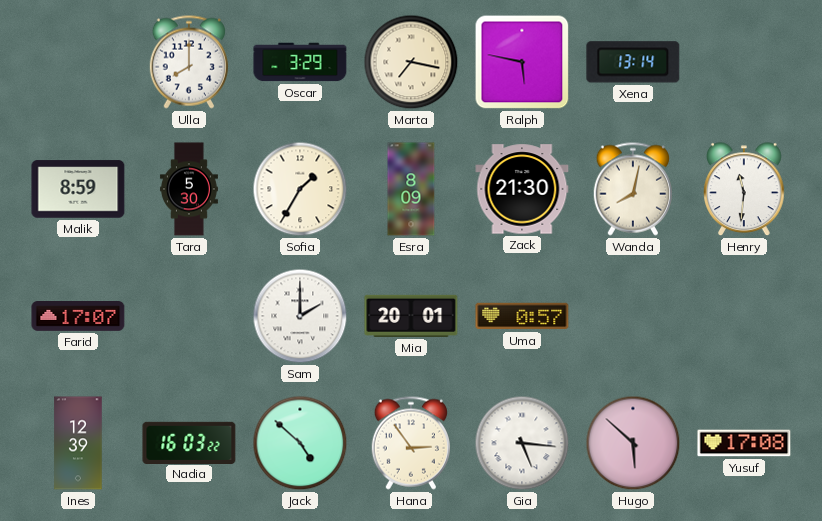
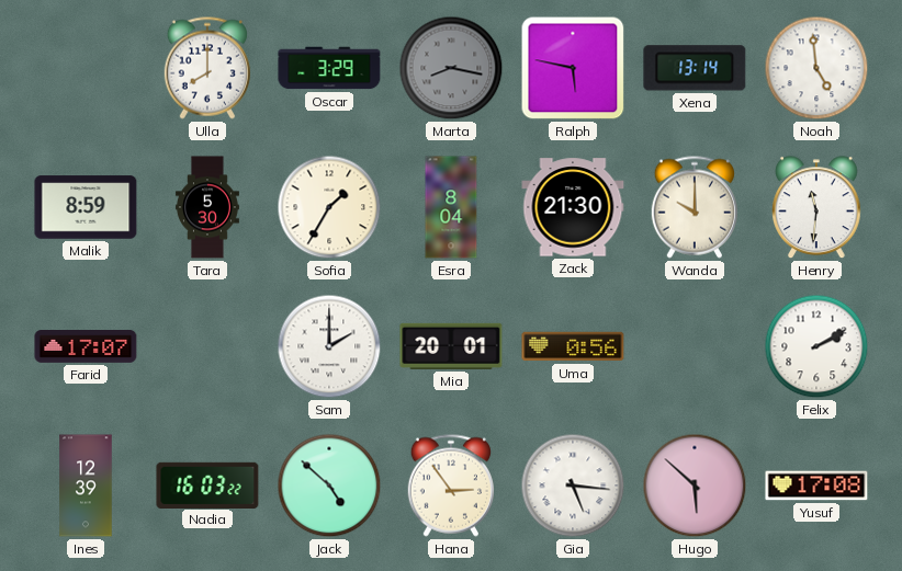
Marta: 7:17 -> 8:17
Marta dial: cream -> grey
Noah: none -> 4:59
Esra: 8:09 -> 8:04
Wanda: 8:02 -> 10:00
Uma: 0:57 -> 0:56
Felix: none -> 2:10
